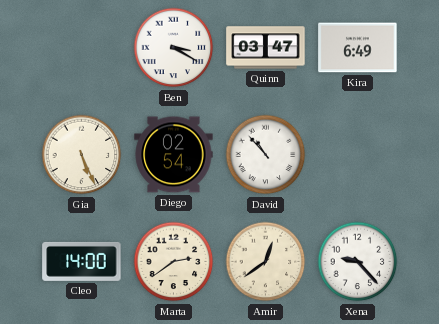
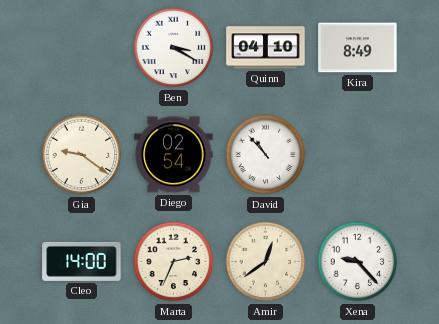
Quinn: 03:47 -> 04:10
Kira: 6:49 -> 8:49
Gia: 5:26 -> 9:21
Marta: 2:39 -> 2:34
